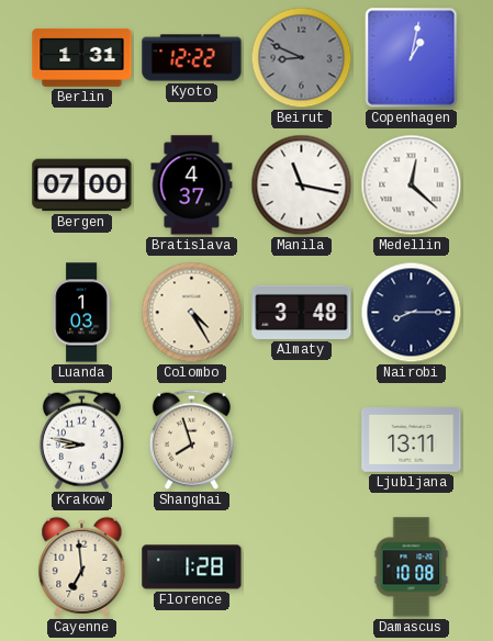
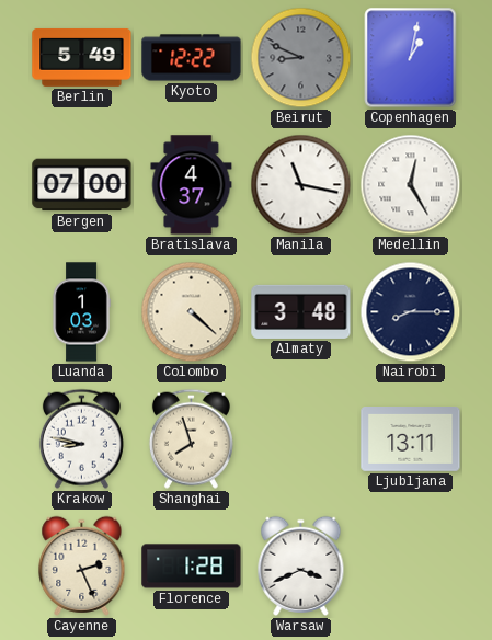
Berlin: 1:31 -> 5:49
Medellin: 12:22 -> 12:25
Colombo: 4:25 -> 4:22
Cayenne: 6:59 -> 2:26
Warsaw: none -> 3:41
Damascus: 10:08 -> none
